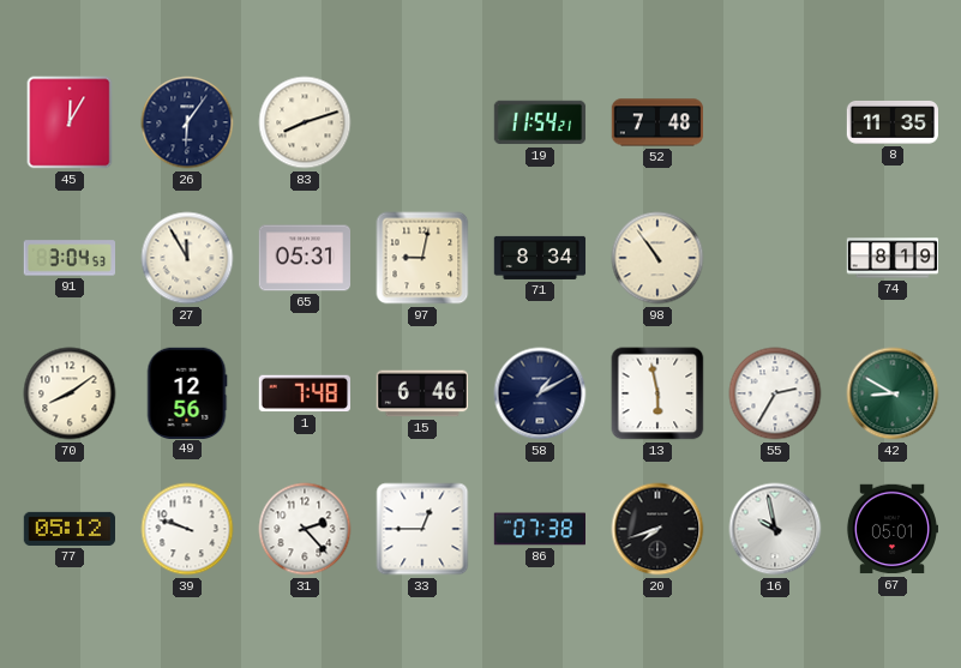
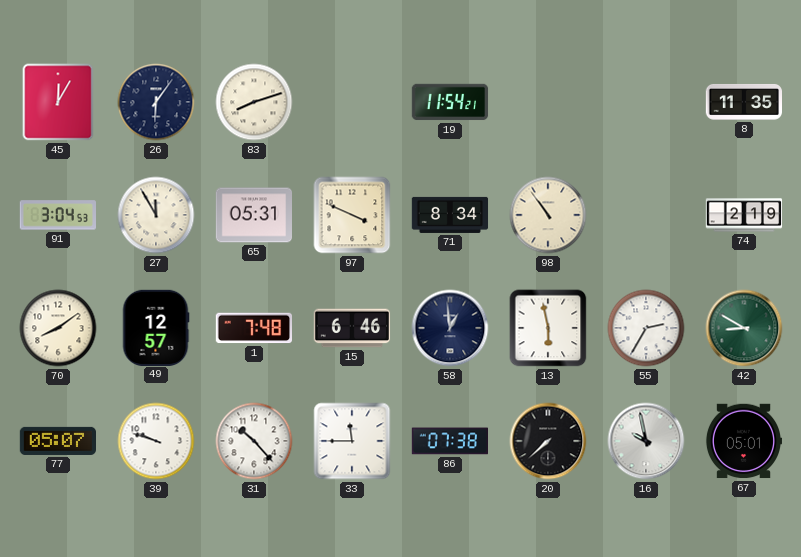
52: 7:48 -> none
97: 9:02 -> 3:49
74: 8:19 -> 2:19
49: 12:56 -> 12:57
58: 1:10 -> 12:59
77: 05:12 -> 05:07
31: 2:23 -> 10:23
33: 12:45 -> 11:45
20: 7:42 -> 7:38
